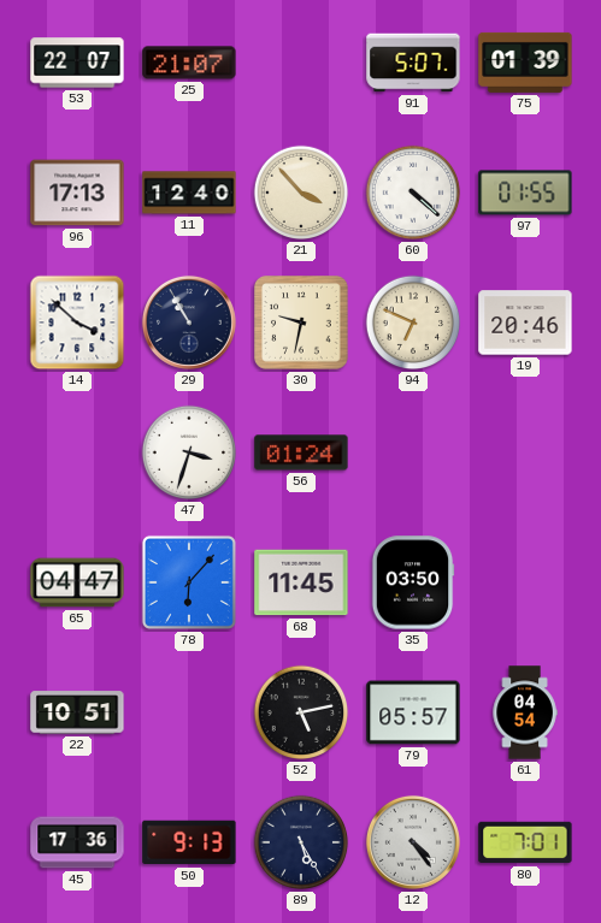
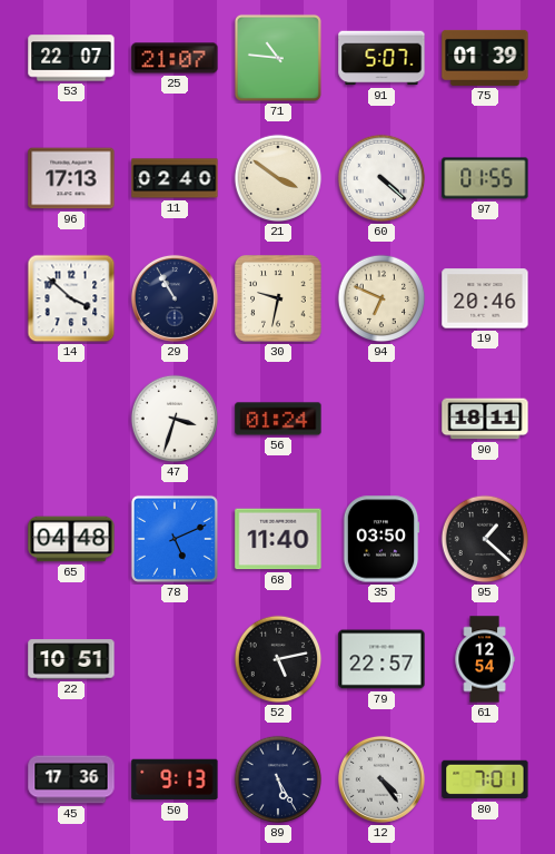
71: none -> 10:46
11: 12:40 -> 02:40
21: 3:53 -> 3:51
90: none -> 18:11
65: 04:47 -> 04:48
78: 6:07 -> 5:11
68: 11:45 -> 11:40
95: none -> 1:22
79: 05:57 -> 22:57
61: 04:54 -> 12:54
